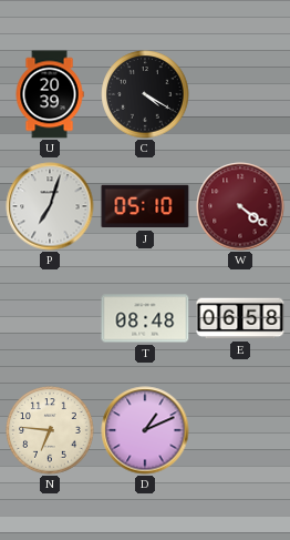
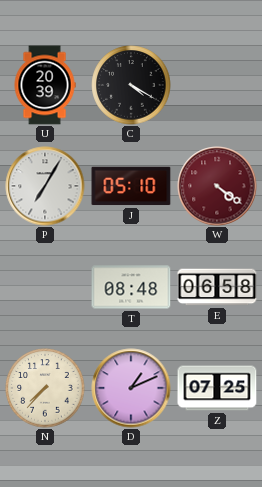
P: 7:03 -> 7:05
N: 6:46 -> 7:37
Z: none -> 07:25
